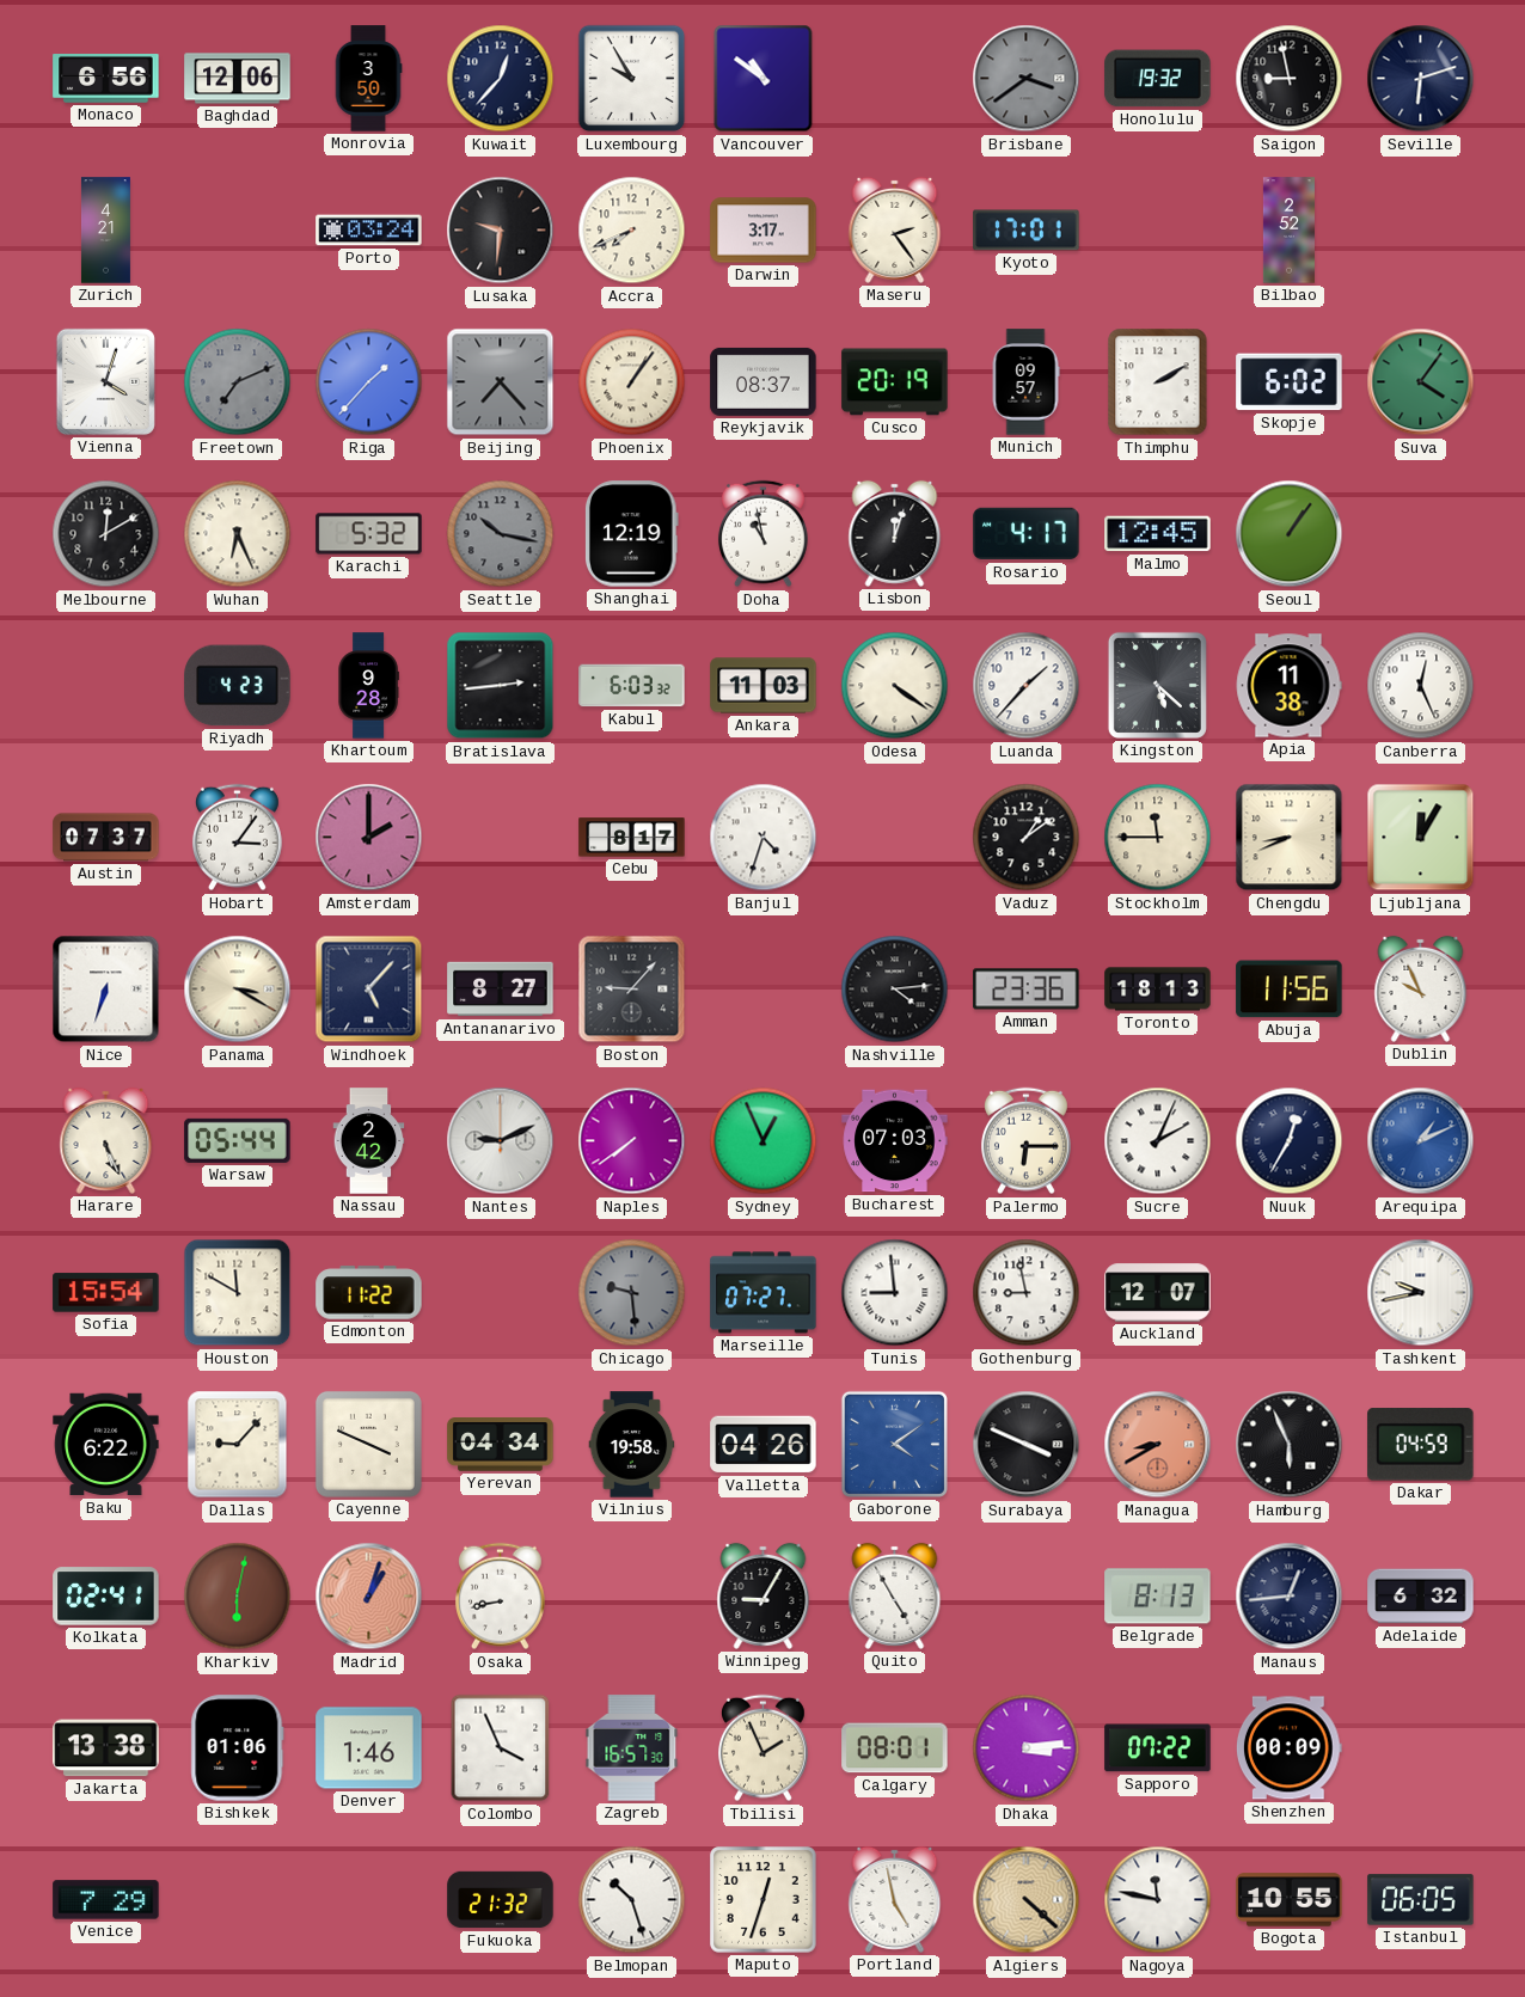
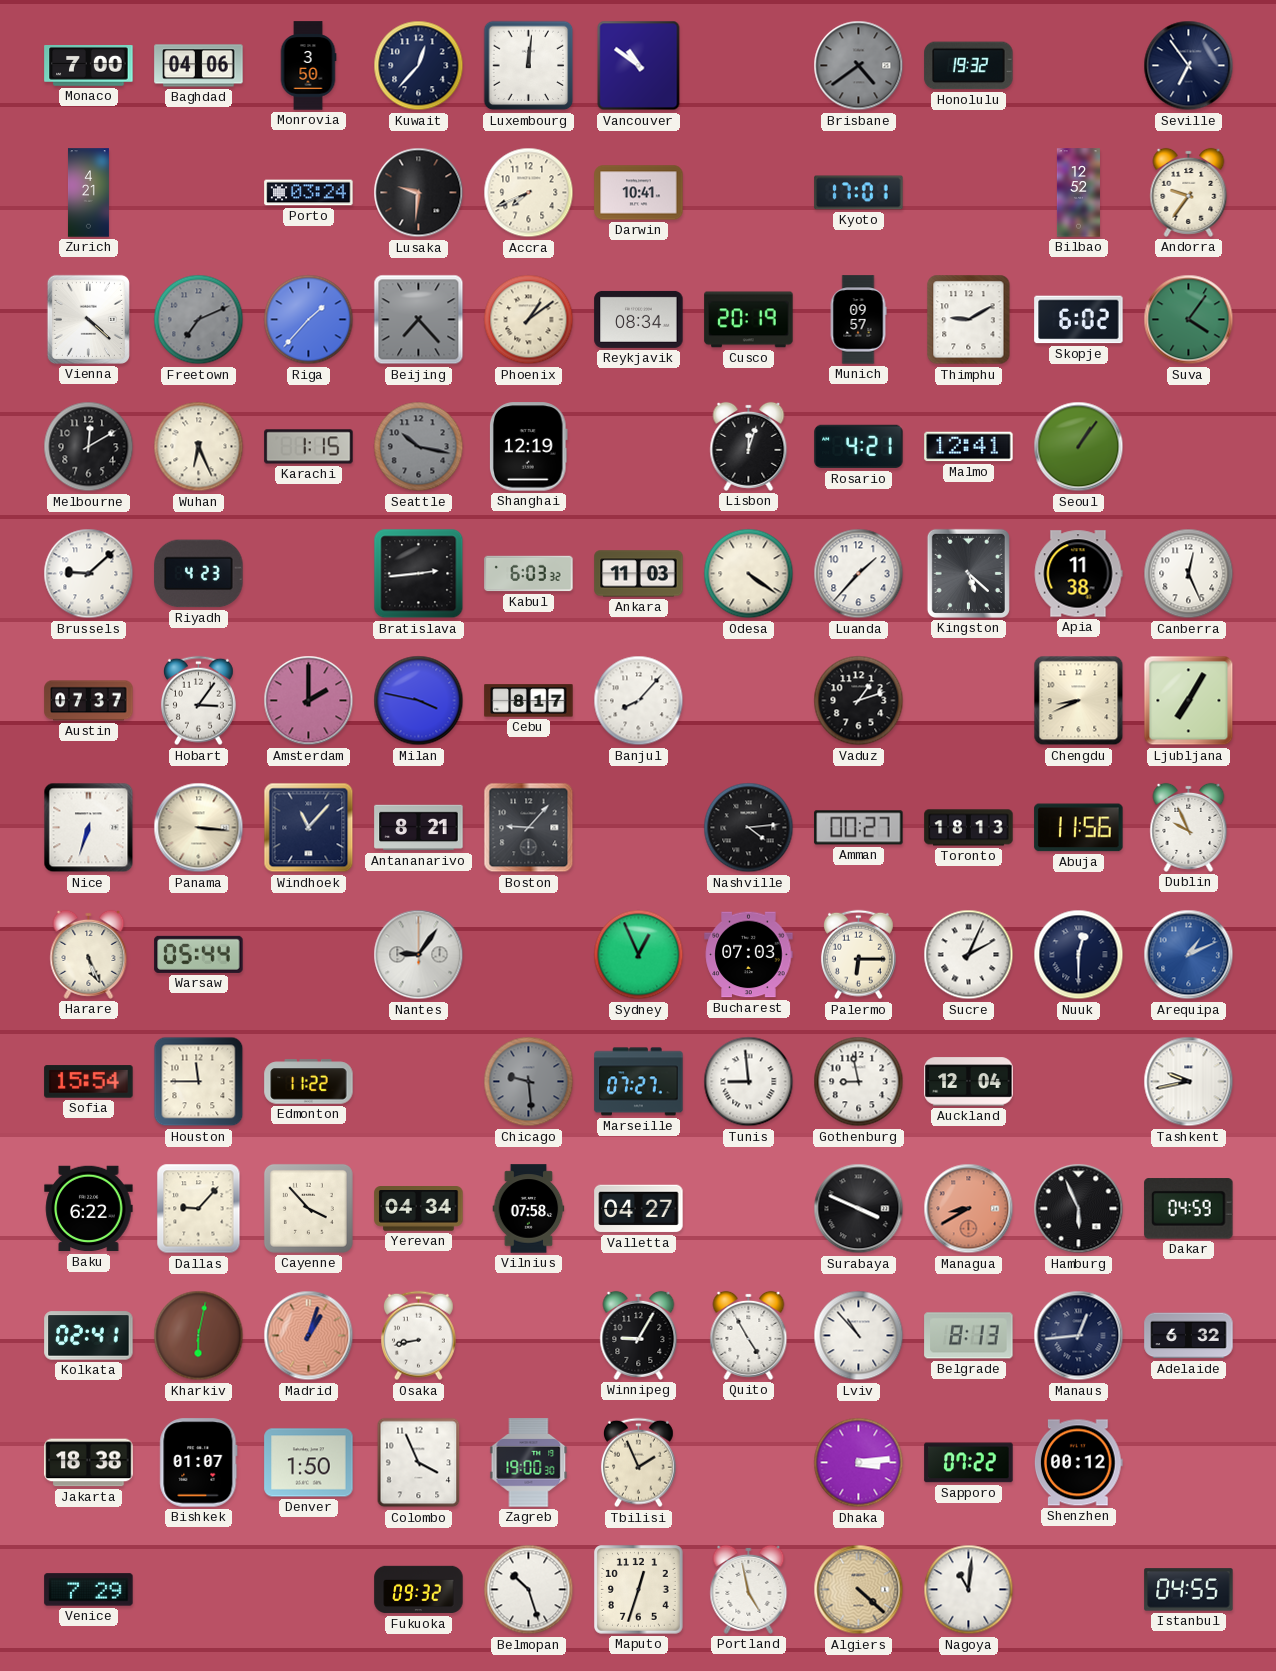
Monaco: 6:56 -> 7:00
Baghdad: 12:06 -> 04:06
Luxembourg: 9:55 -> 12:01
Brisbane: 3:39 -> 4:39
Saigon: 8:58 -> none
Seville: 6:12 -> 6:54
Darwin: 3:17 -> 10:41
Maseru: 2:24 -> none
Bilbao: 2:52 -> 12:52
Andorra: none -> 9:36
Vienna: 4:03 -> 4:22
Phoenix: 1:06 -> 1:09
Reykjavik: 08:37 -> 08:34
Thimphu: 2:10 -> 9:10
Karachi: 5:32 -> 1:15
Doha: 10:58 -> none
Rosario: 4:17 -> 4:21
Malmo: 12:45 -> 12:41
Brussels: none -> 9:08
Khartoum: 9:28 -> none
Milan: none -> 3:47
Banjul: 4:33 -> 8:07
Vaduz: 1:09 -> 1:12
Stockholm: 11:45 -> none
Ljubljana: 12:05 -> 7:05
Panama: 3:20 -> 3:16
Windhoek: 5:07 -> 11:07
Antananarivo: 8:27 -> 8:21
Amman: 23:36 -> 00:27
Nassau: 2:42 -> none
Nantes: 9:11 -> 9:06
Naples: 7:39 -> none
Nuuk: 12:35 -> 12:30
Houston: 11:50 -> 11:45
Auckland: 12:07 -> 12:04
Cayenne: 3:49 -> 3:53
Vilnius: 19:58 -> 07:58
Valletta: 04:26 -> 04:27
Gaborone: 4:09 -> none
Lviv: none -> 10:53
Jakarta: 13:38 -> 18:38
Bishkek: 01:06 -> 01:07
Denver: 1:46 -> 1:50
Zagreb: 16:57 -> 19:00
Calgary: 08:01 -> none
Shenzhen: 00:09 -> 00:12
Fukuoka: 21:32 -> 09:32
Nagoya: 11:47 -> 11:01
Bogota: 10:55 -> none
Istanbul: 06:05 -> 04:55
